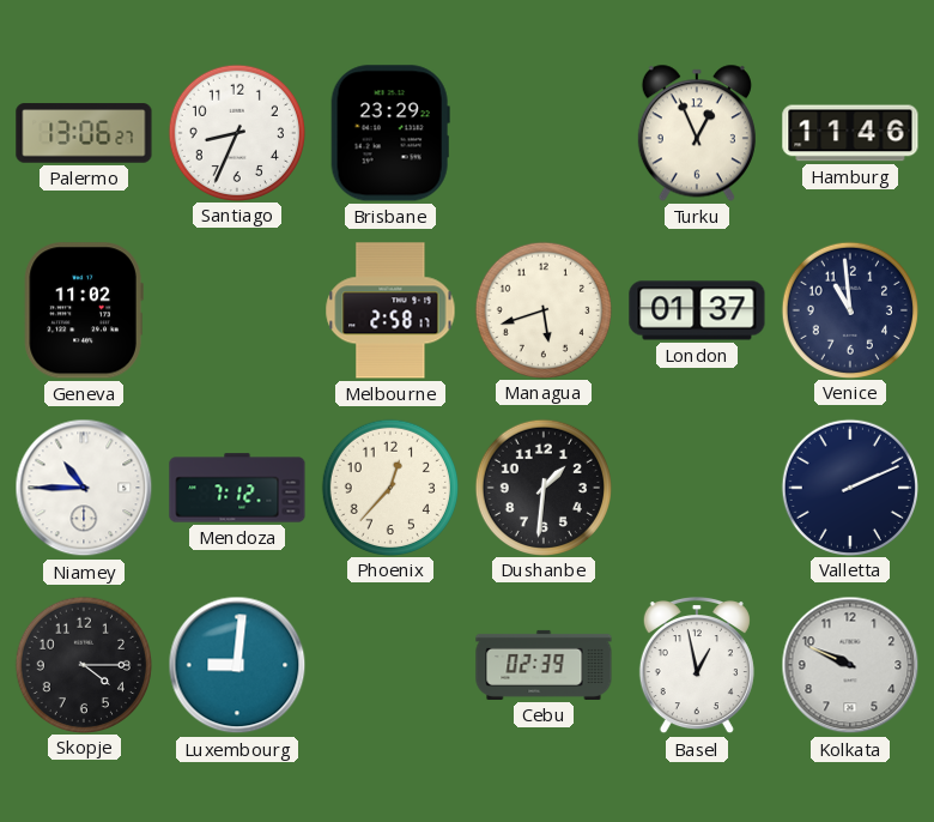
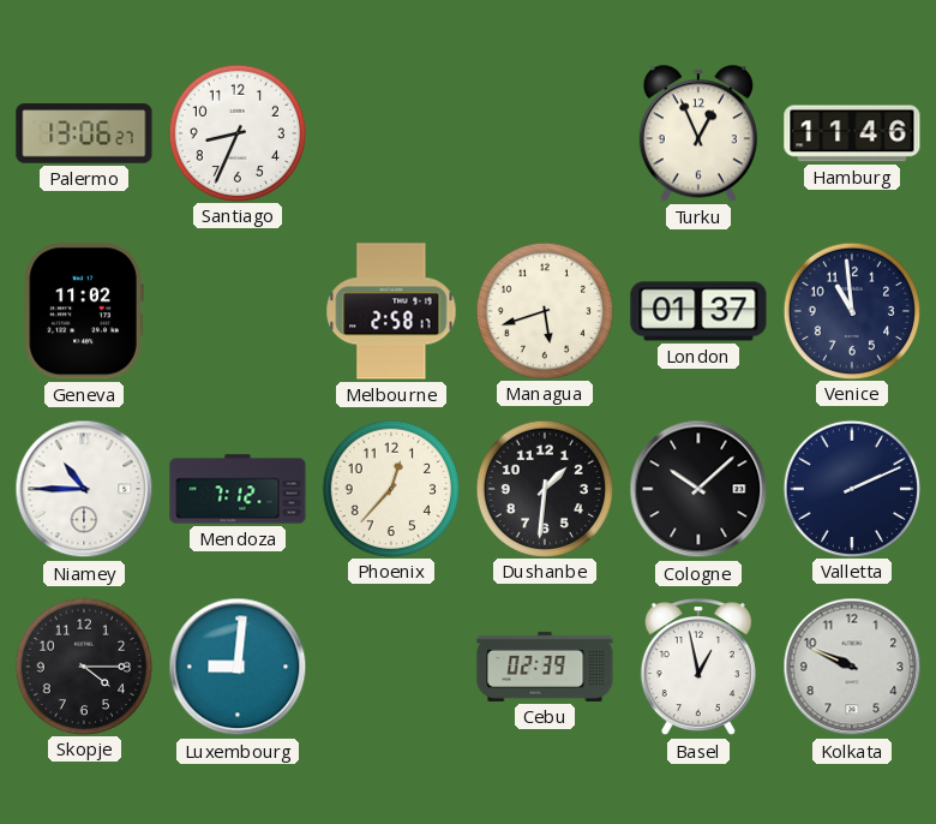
Brisbane: 23:29 -> none
Cologne: none -> 10:08
